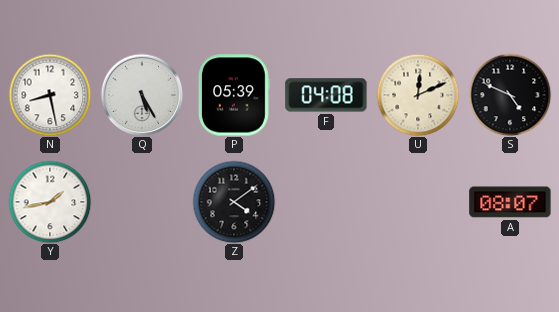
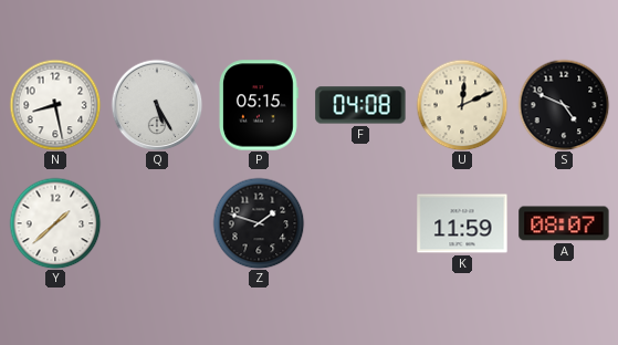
P: 05:39 -> 05:15
Y: 1:43 -> 1:38
Z: 4:09 -> 1:48
K: none -> 11:59
